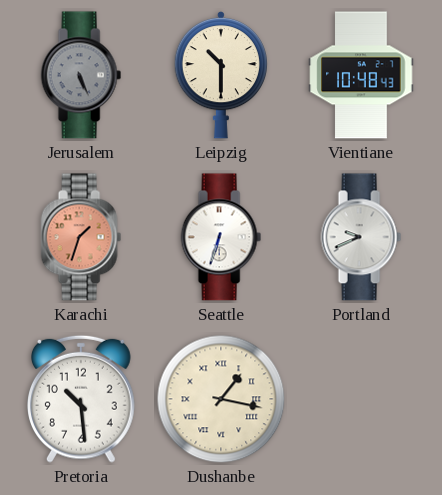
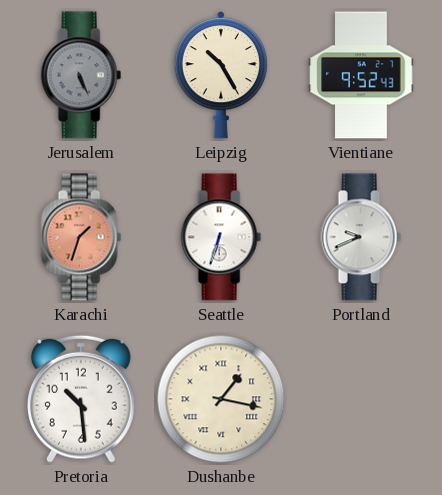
Leipzig: 10:30 -> 10:25
Vientiane: 10:48 -> 9:52
